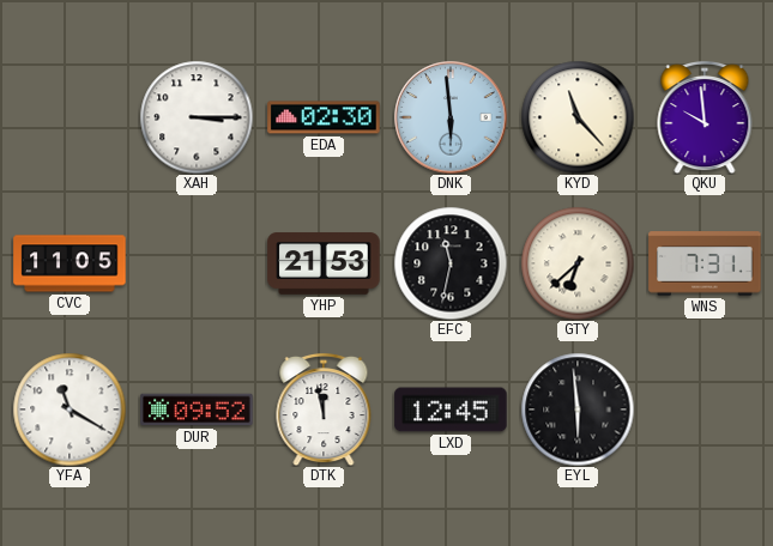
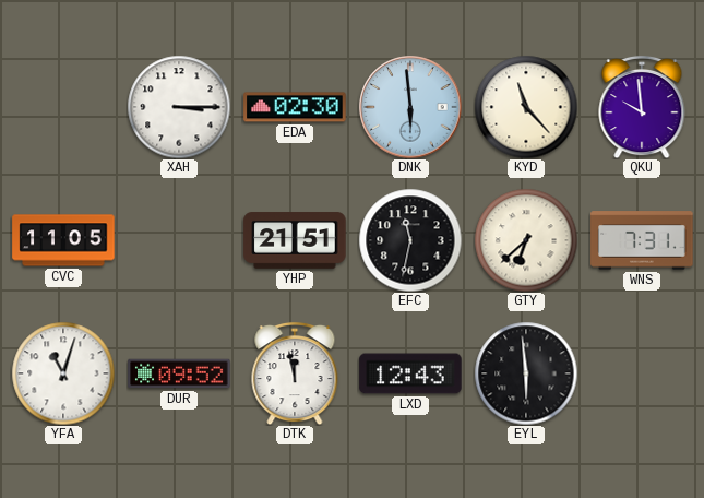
YHP: 21:53 -> 21:51
YFA: 11:20 -> 11:03
LXD: 12:45 -> 12:43
